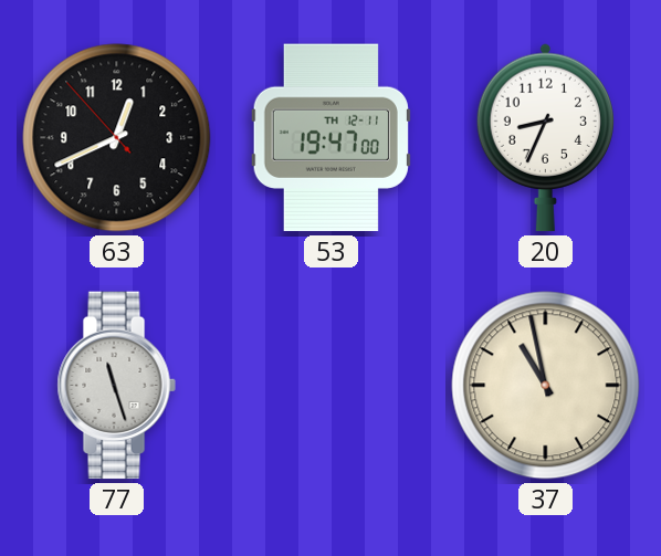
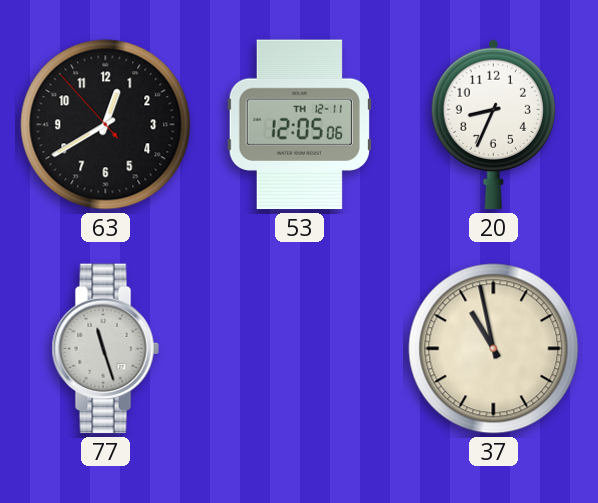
63: 12:40 -> 12:39
53: 19:47 -> 12:05
